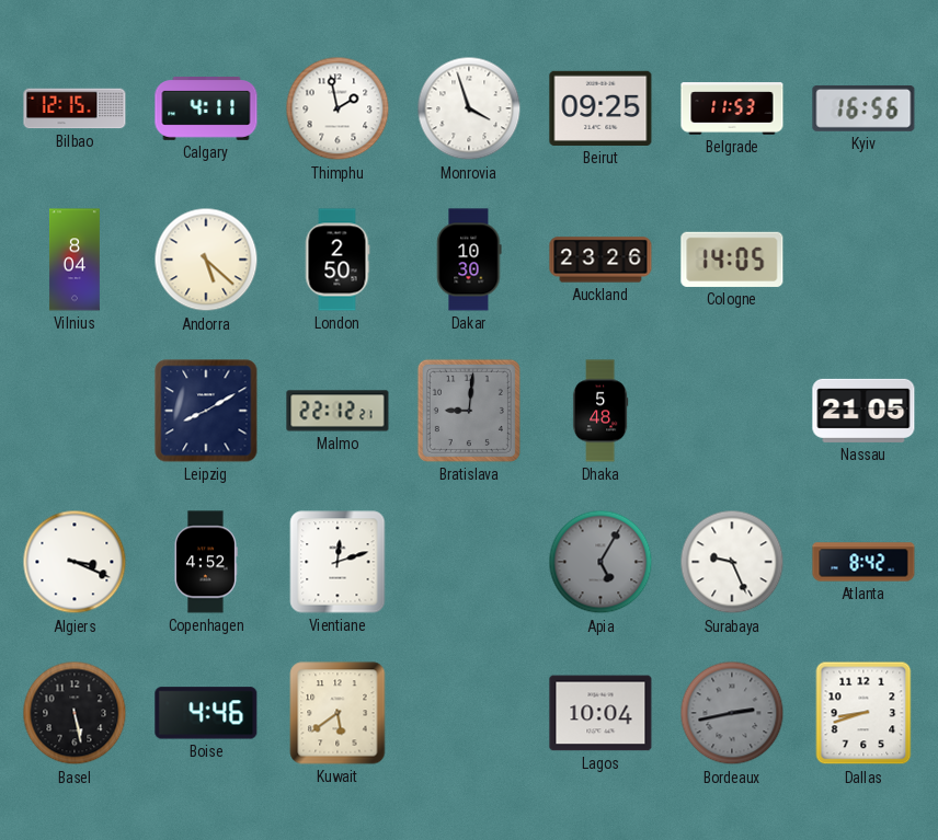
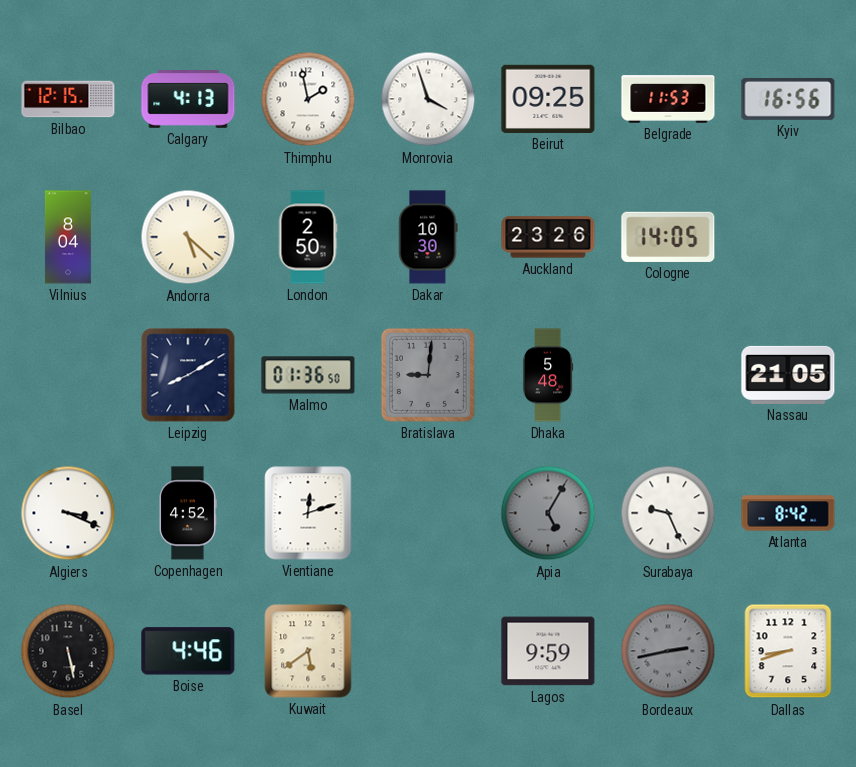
Calgary: 4:11 -> 4:13
Malmo: 22:12 -> 01:36
Lagos: 10:04 -> 9:59
